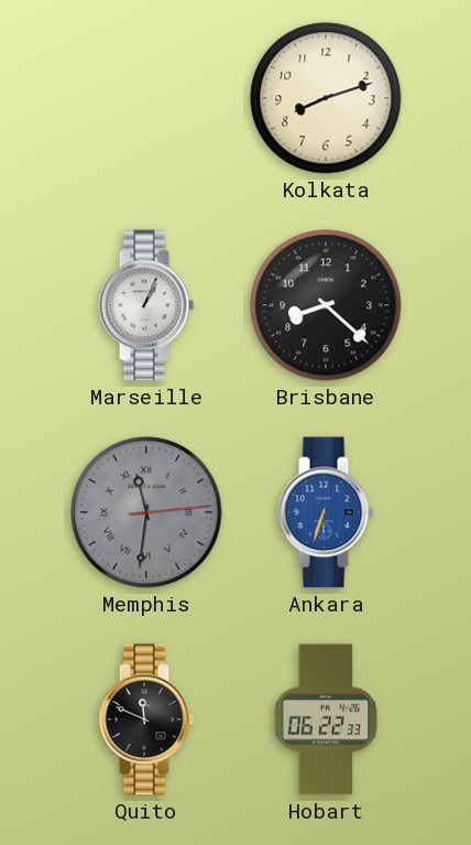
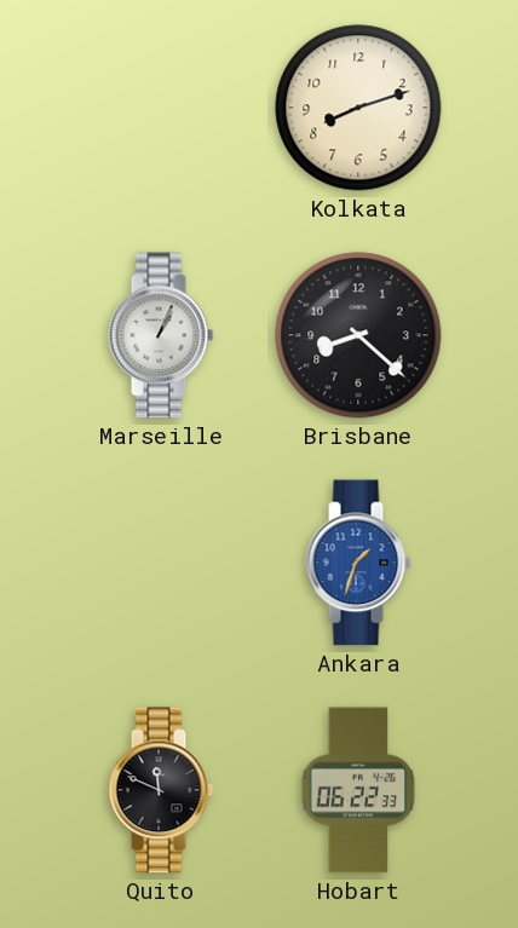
Memphis: 11:31 -> none
Ankara: 6:33 -> 1:33
